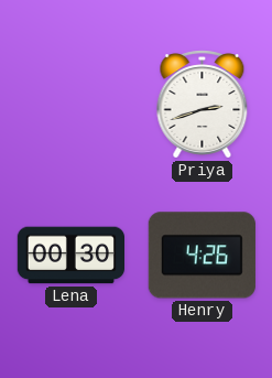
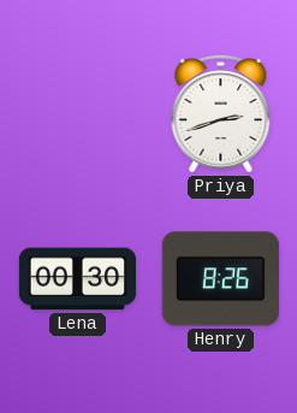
Henry: 4:26 -> 8:26
